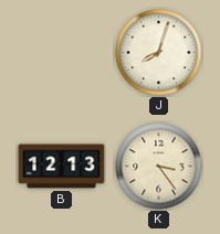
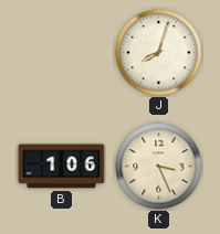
B: 12:13 -> 1:06
K: 3:24 -> 3:26
